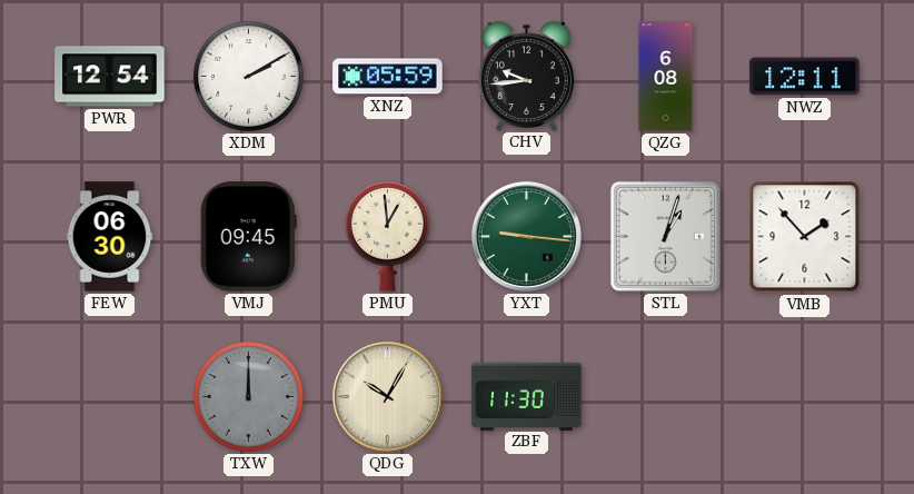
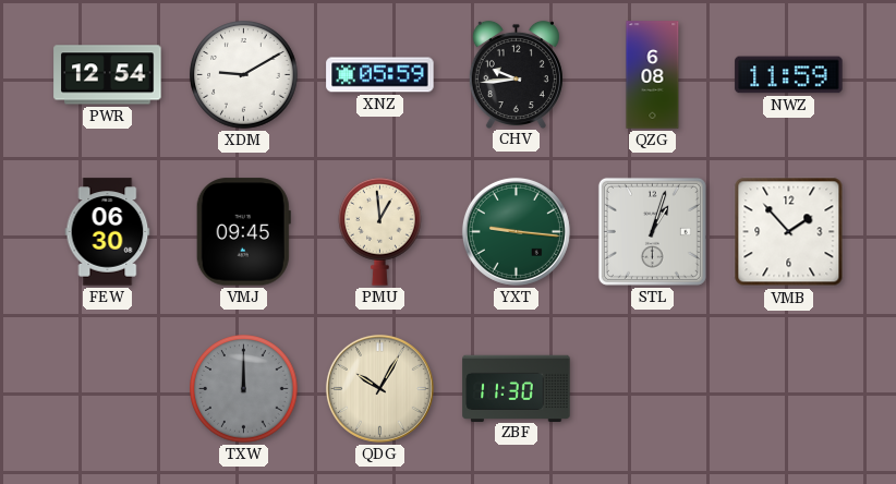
XDM: 2:10 -> 9:10
NWZ: 12:11 -> 11:59
